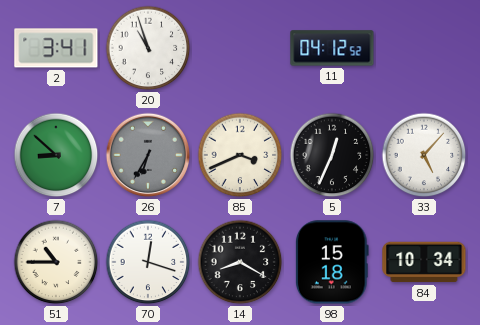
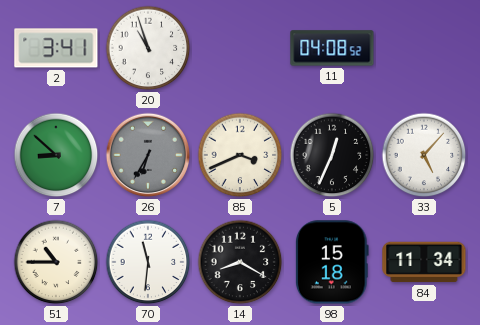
11: 04:12 -> 04:08
70: 12:18 -> 11:31
84: 10:34 -> 11:34
